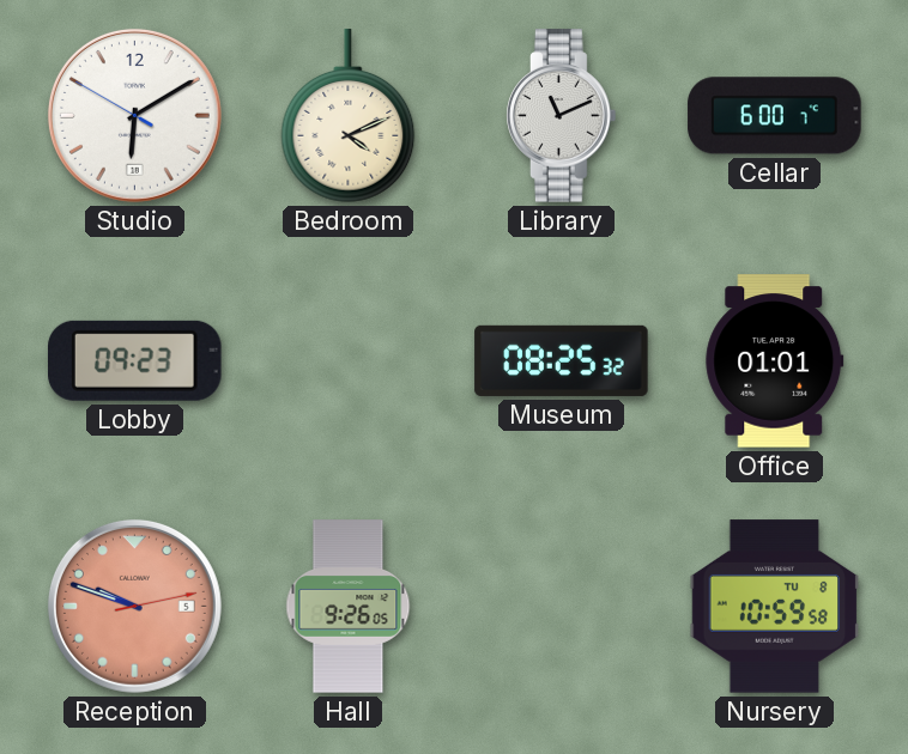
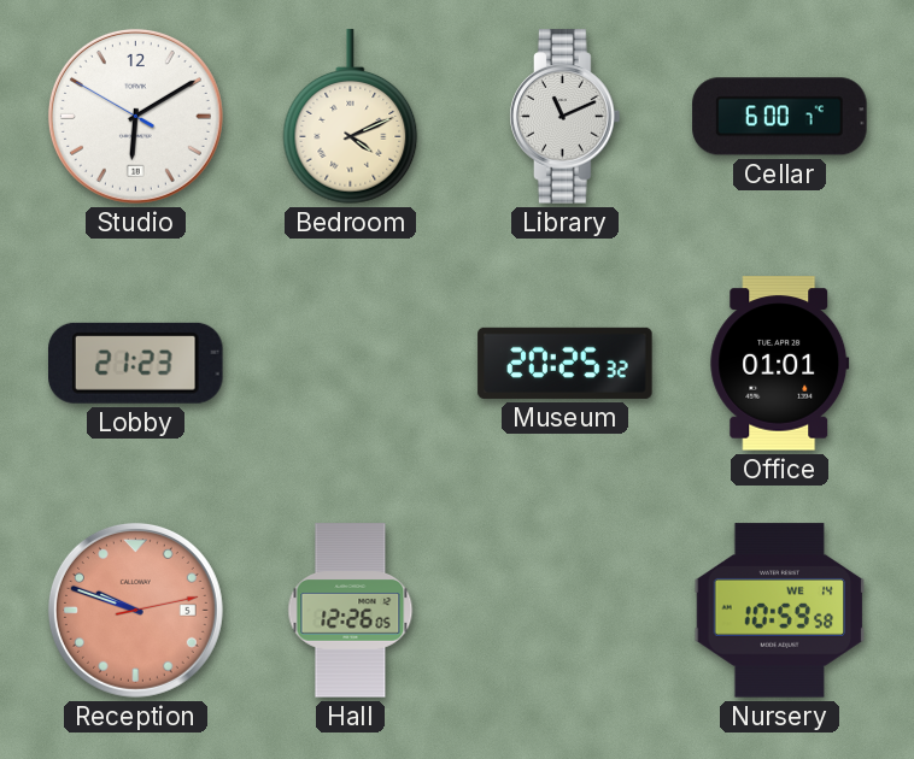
Lobby: 09:23 -> 21:23
Museum: 08:25 -> 20:25
Hall: 9:26 -> 12:26
Nursery date: TU 8 -> WE 14
